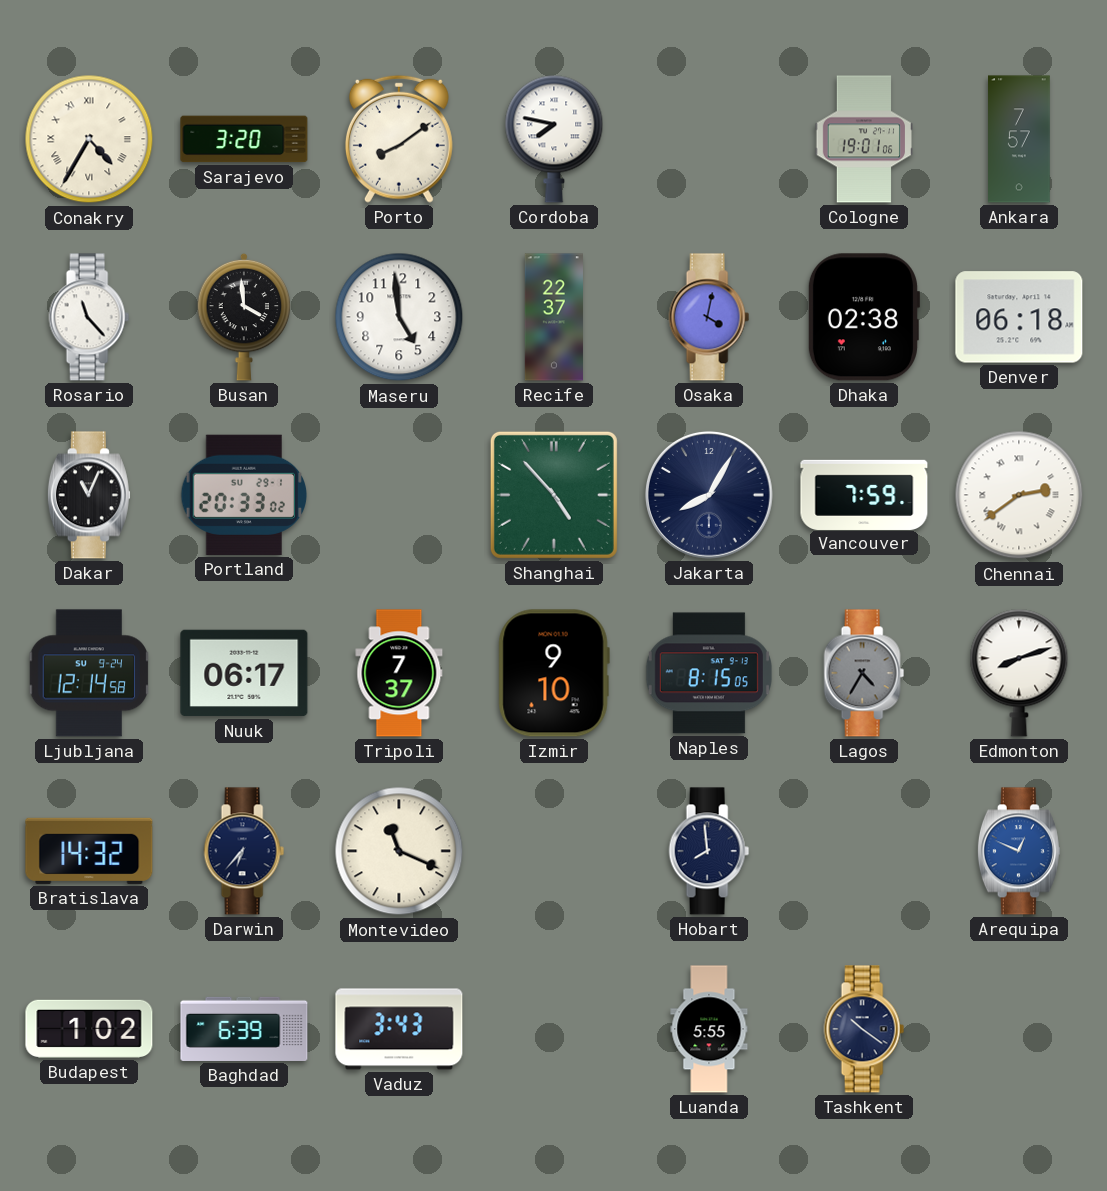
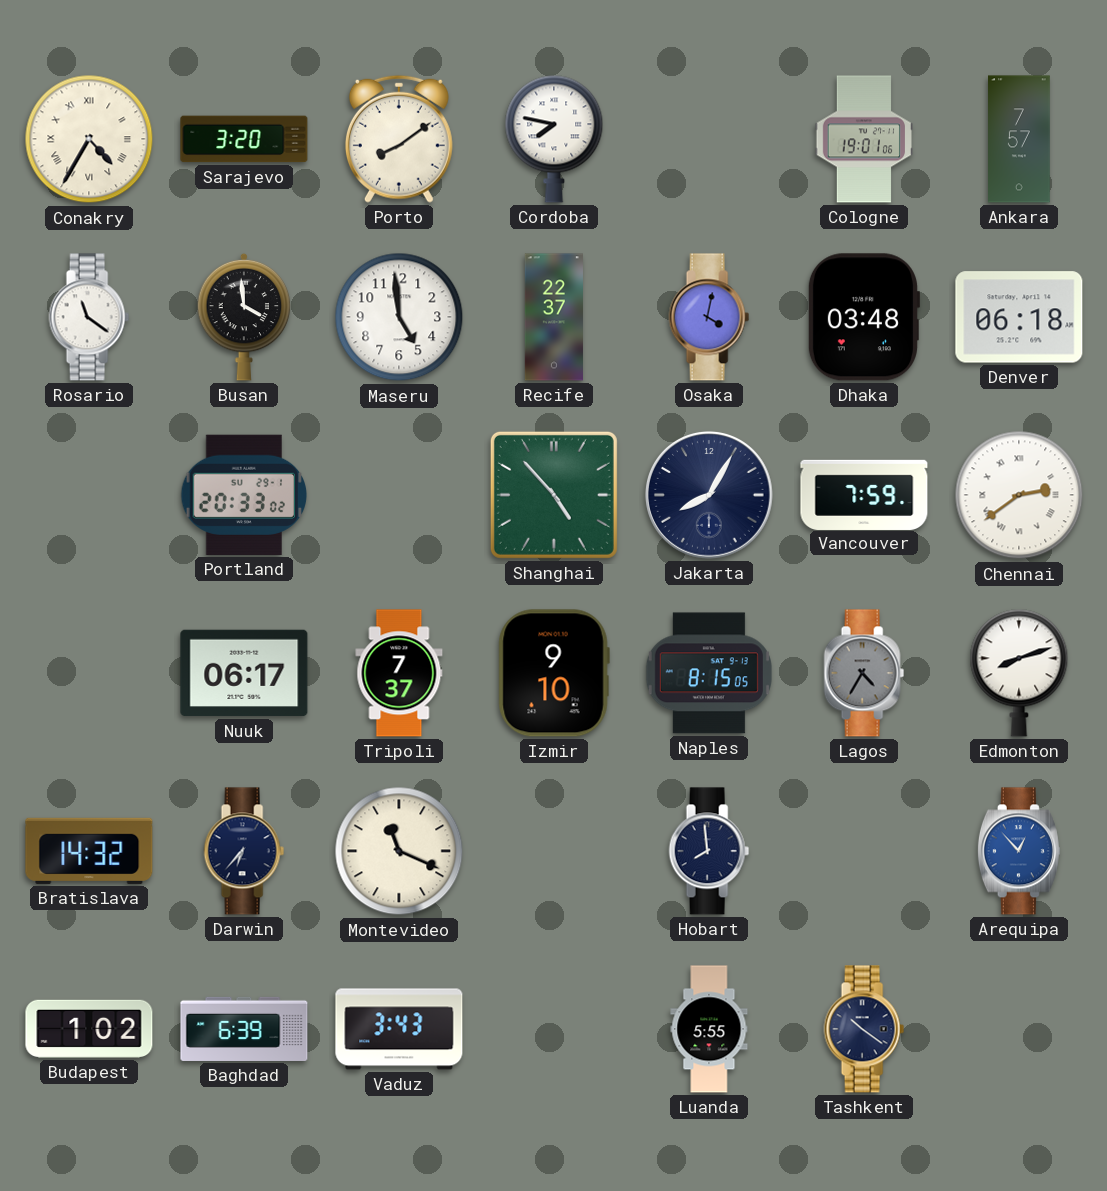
Rosario: 11:23 -> 11:21
Dhaka: 02:38 -> 03:48
Dakar: 11:04 -> none
Ljubljana: 12:14 -> none
Arequipa: 12:49 -> 12:53
